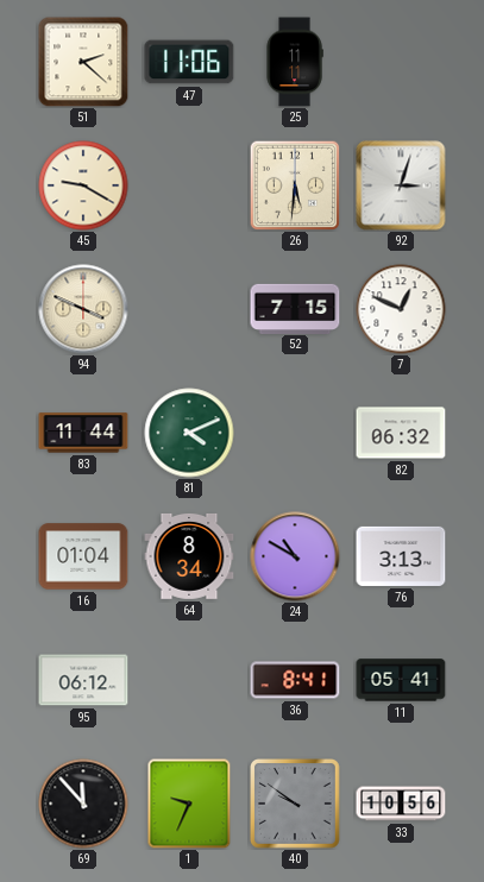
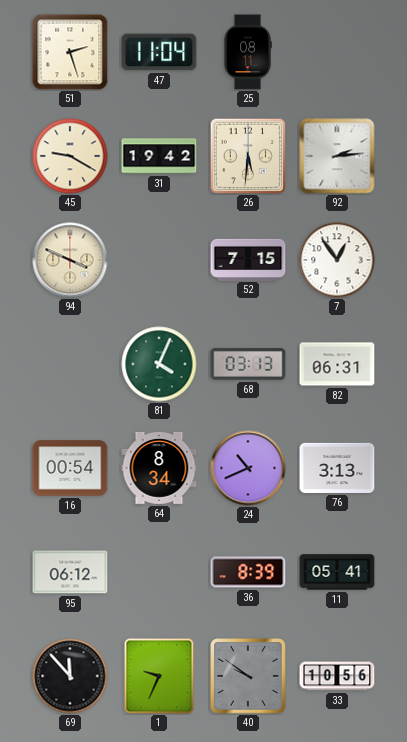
51: 2:22 -> 2:27
47: 11:06 -> 11:04
25: 11:11 -> 08:11
31: none -> 19:42
92: 3:03 -> 2:14
7: 12:49 -> 12:54
83: 11:44 -> none
81: 4:11 -> 4:04
68: none -> 03:13
82: 06:32 -> 06:31
16: 01:04 -> 00:54
24: 10:50 -> 10:41
36: 8:41 -> 8:39
